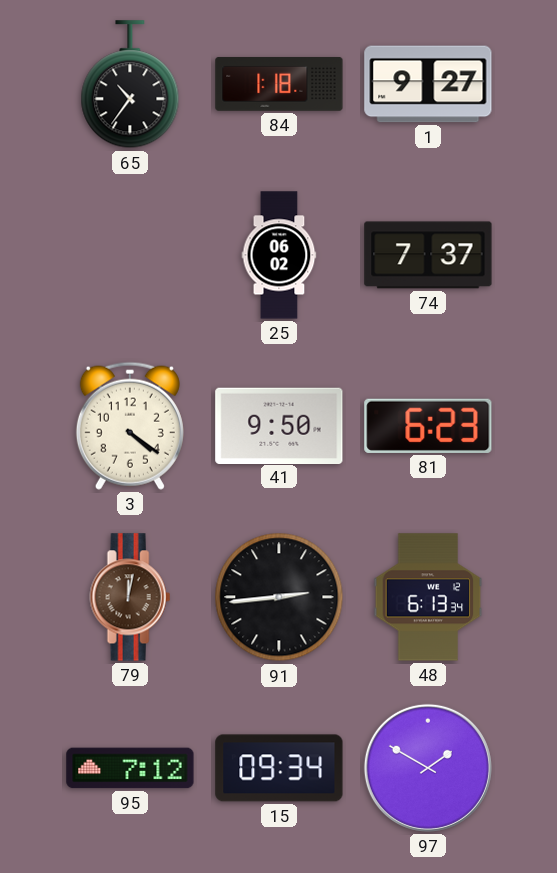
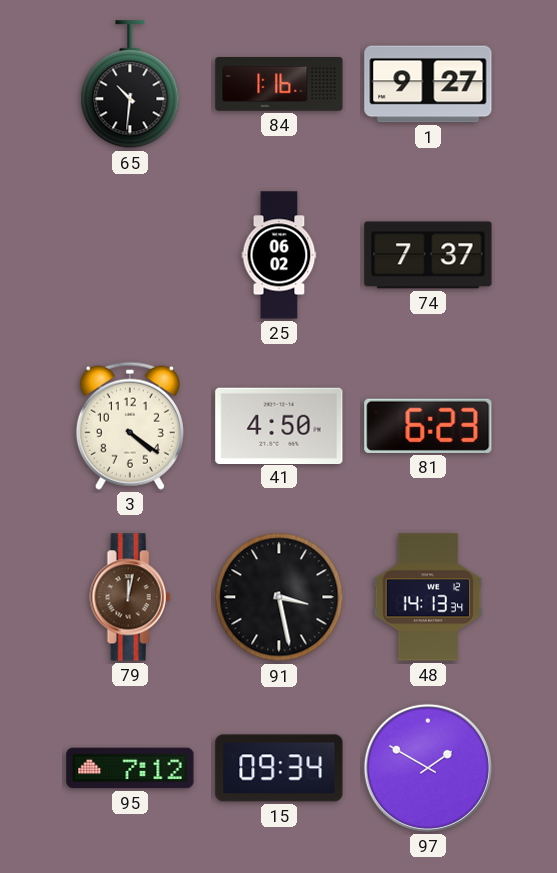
65: 10:36 -> 10:31
84: 1:18 -> 1:16
41: 9:50 -> 4:50
91: 2:44 -> 3:28
48: 6:13 -> 14:13
